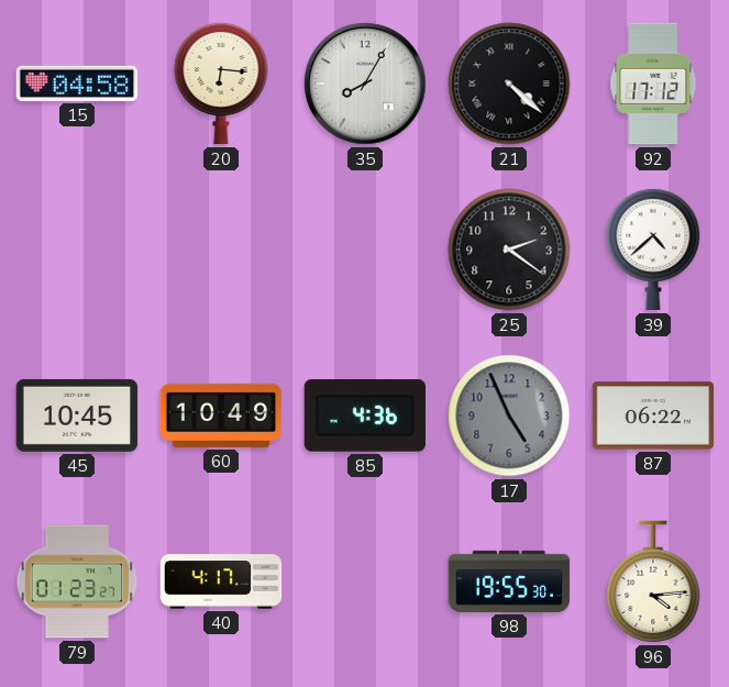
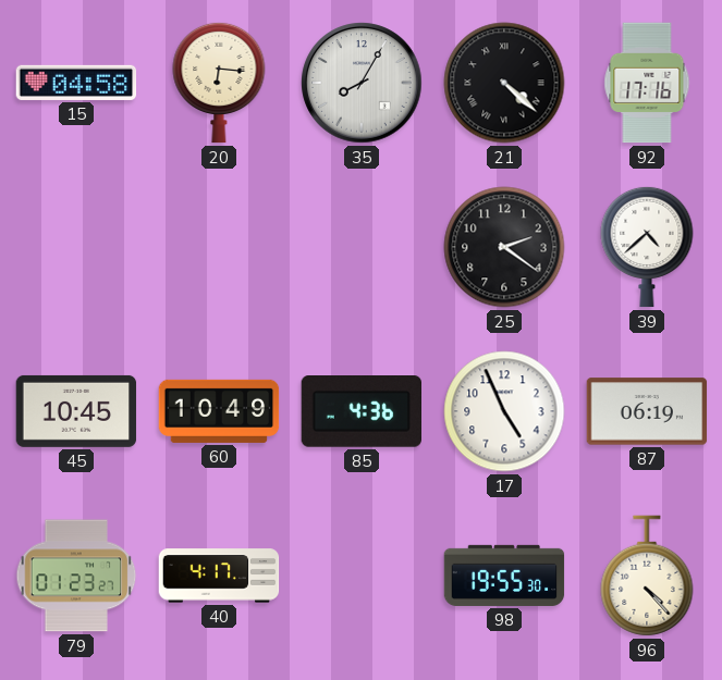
92: 17:12 -> 17:16
17 dial: grey -> white
87: 06:22 -> 06:19
96: 4:14 -> 4:23
